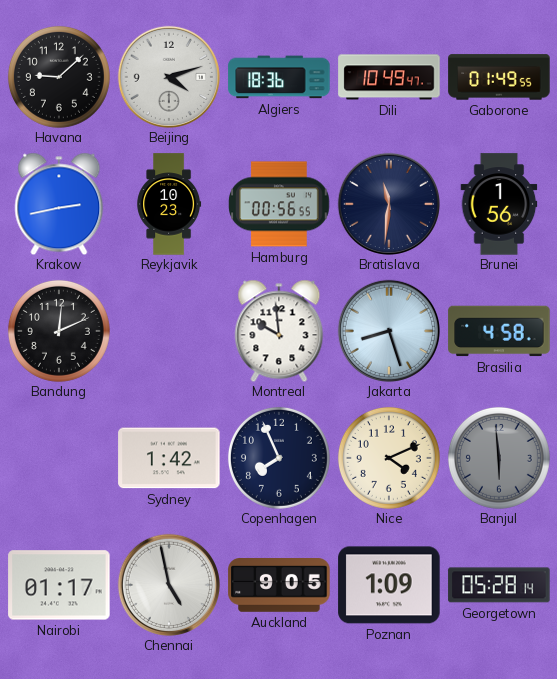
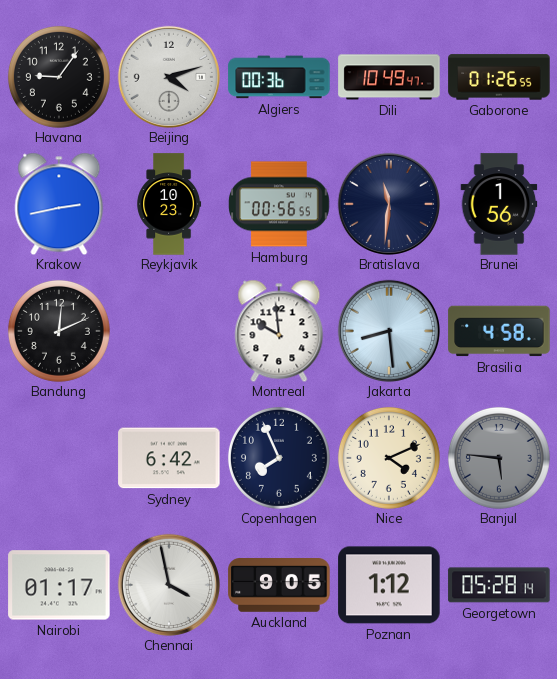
Havana: 9:08 -> 9:06
Algiers: 18:36 -> 00:36
Gaborone: 01:49 -> 01:26
Jakarta: 8:27 -> 8:29
Sydney: 1:42 -> 6:42
Banjul: 5:59 -> 5:46
Chennai: 4:58 -> 3:58
Poznan: 1:09 -> 1:12
